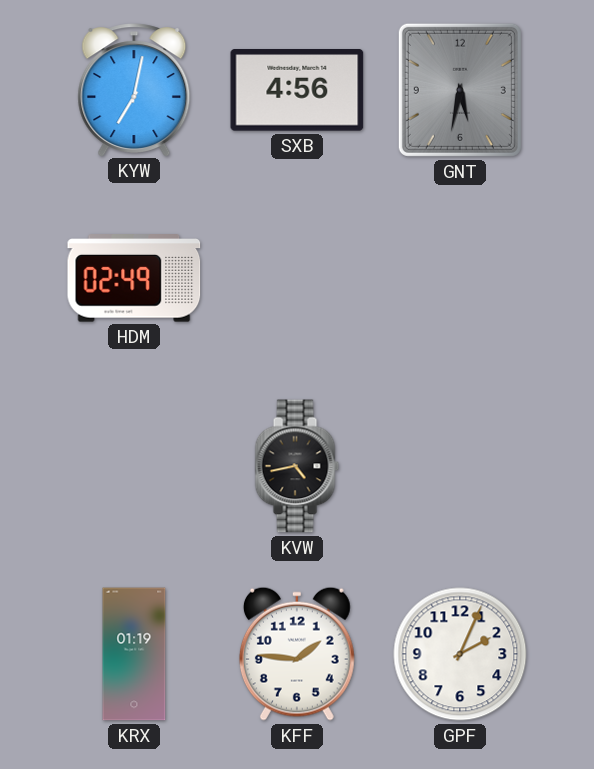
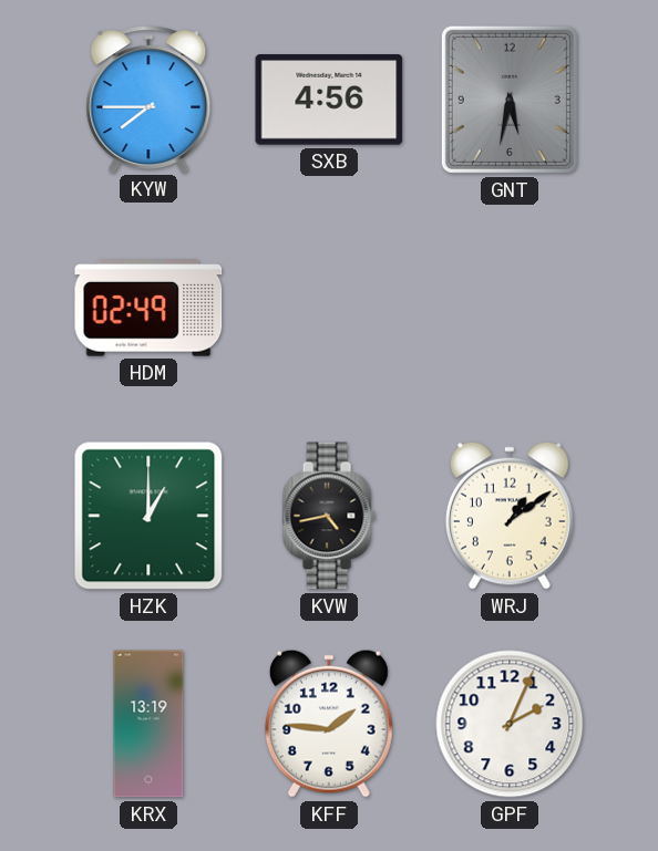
KYW: 7:02 -> 7:45
HZK: none -> 1:00
WRJ: none -> 1:09
KRX: 01:19 -> 13:19
